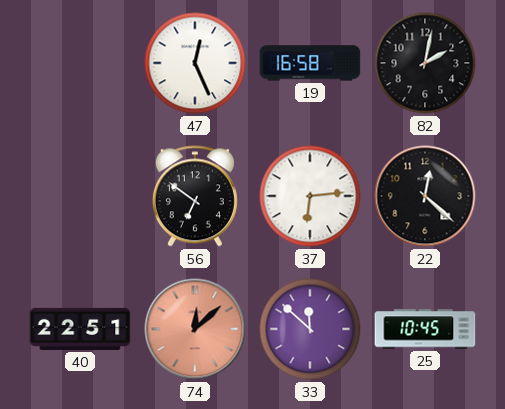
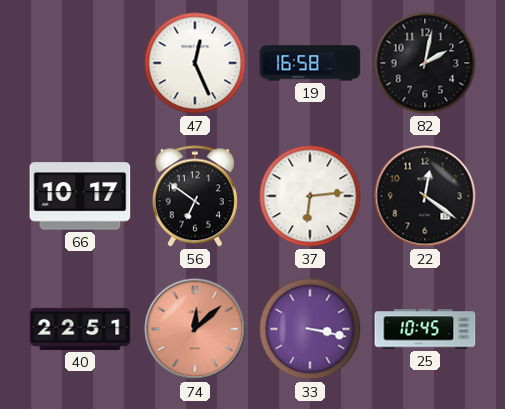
66: none -> 10:17
22: 12:22 -> 12:21
33: 11:52 -> 3:17
